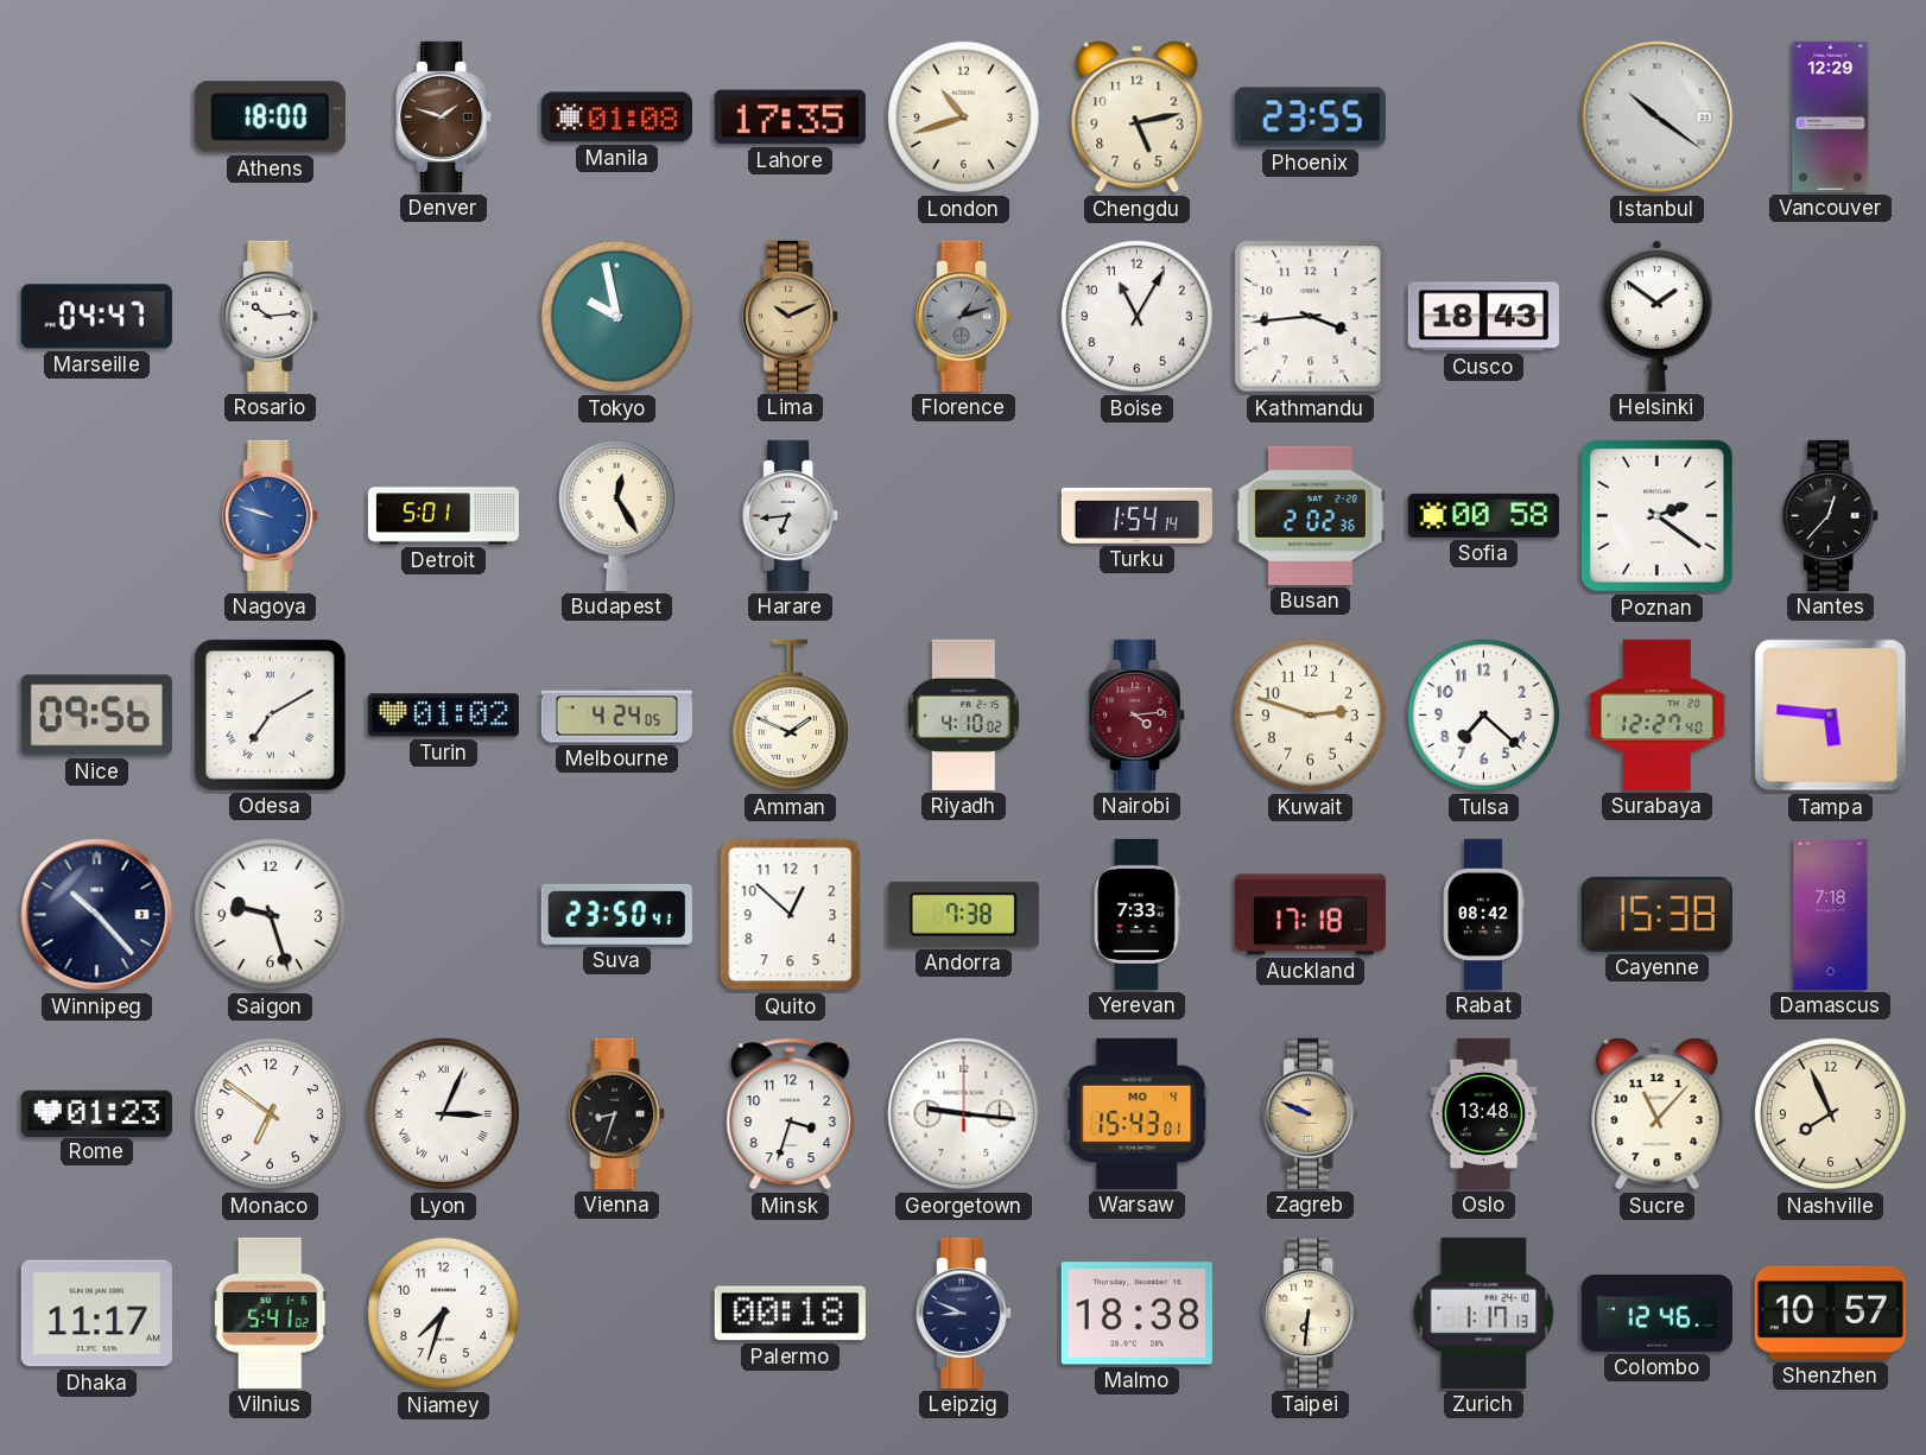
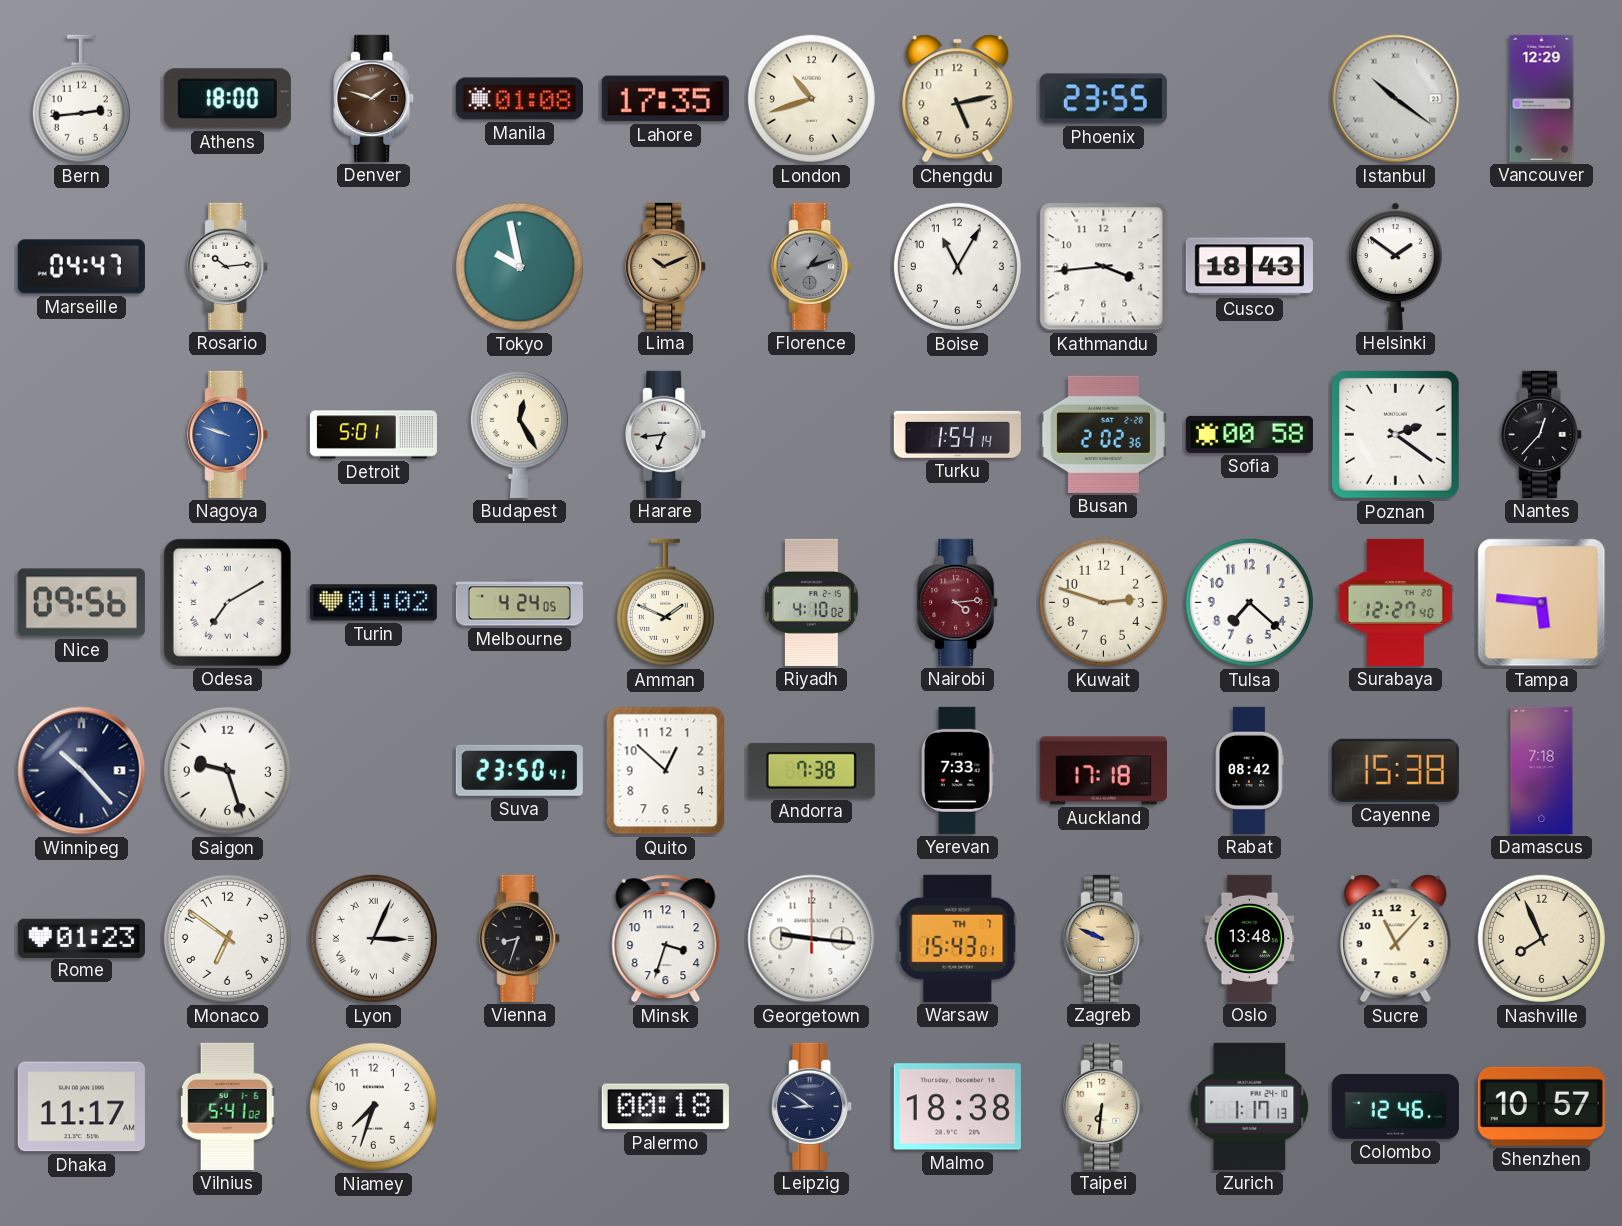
Bern: none -> 2:44
Warsaw date: MO 4 -> TH 7
Leipzig: 8:49 -> 8:51
